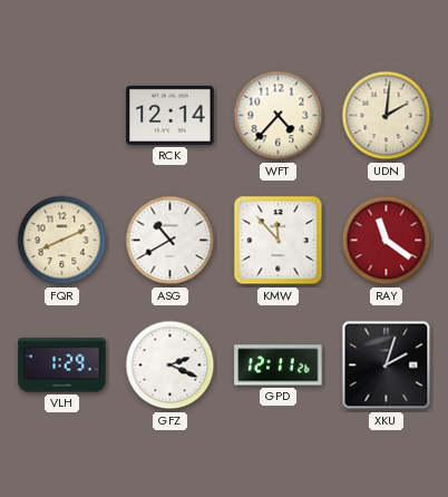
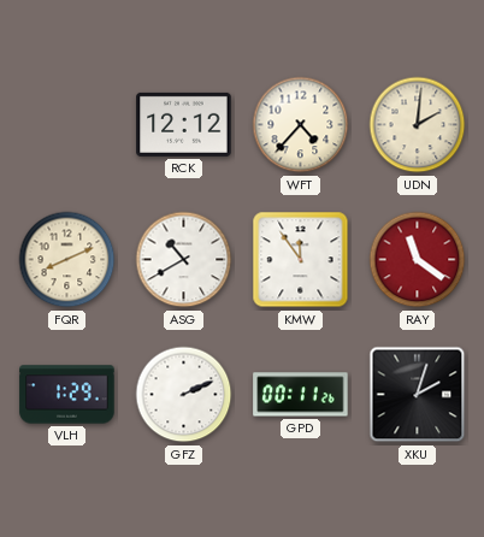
RCK: 12:14 -> 12:12
KMW: 11:53 -> 11:54
GFZ: 2:19 -> 2:11
GPD: 12:11 -> 00:11
